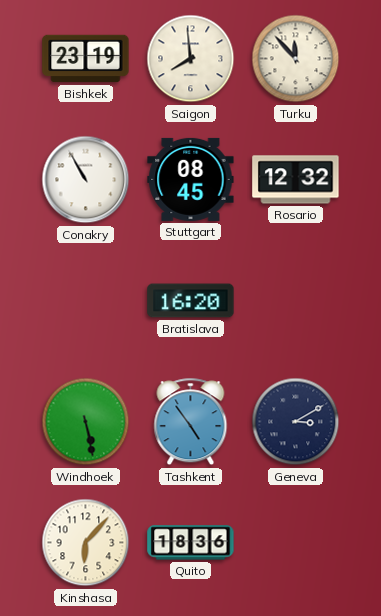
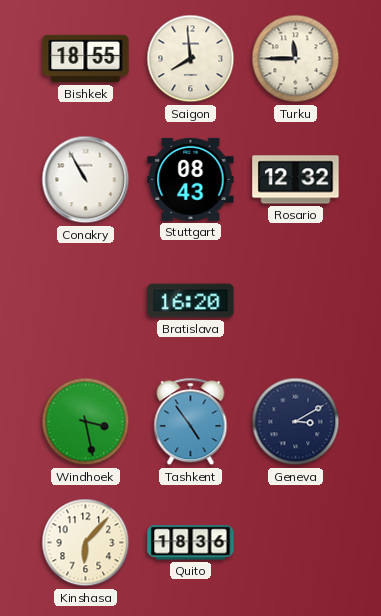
Bishkek: 23:19 -> 18:55
Turku: 11:53 -> 11:45
Stuttgart: 08:45 -> 08:43
Windhoek: 5:28 -> 3:28
